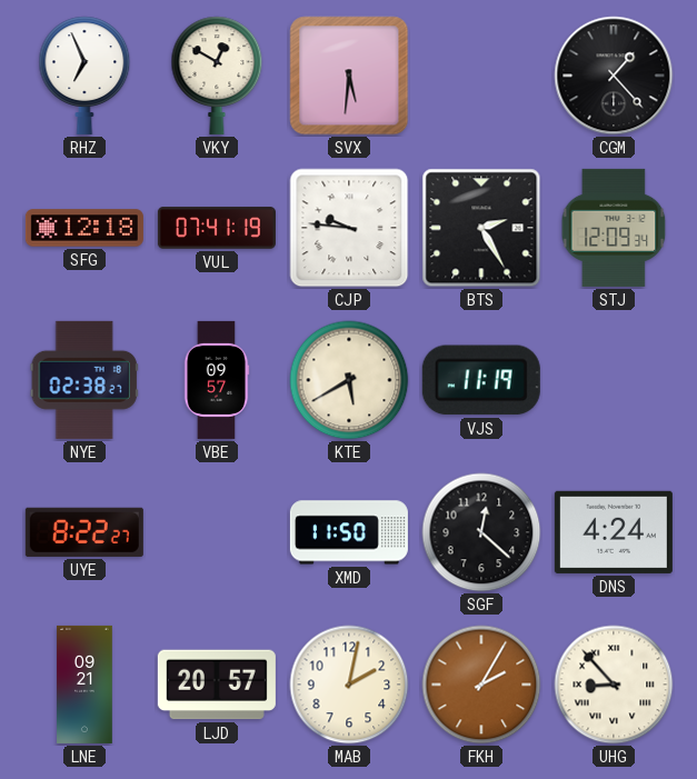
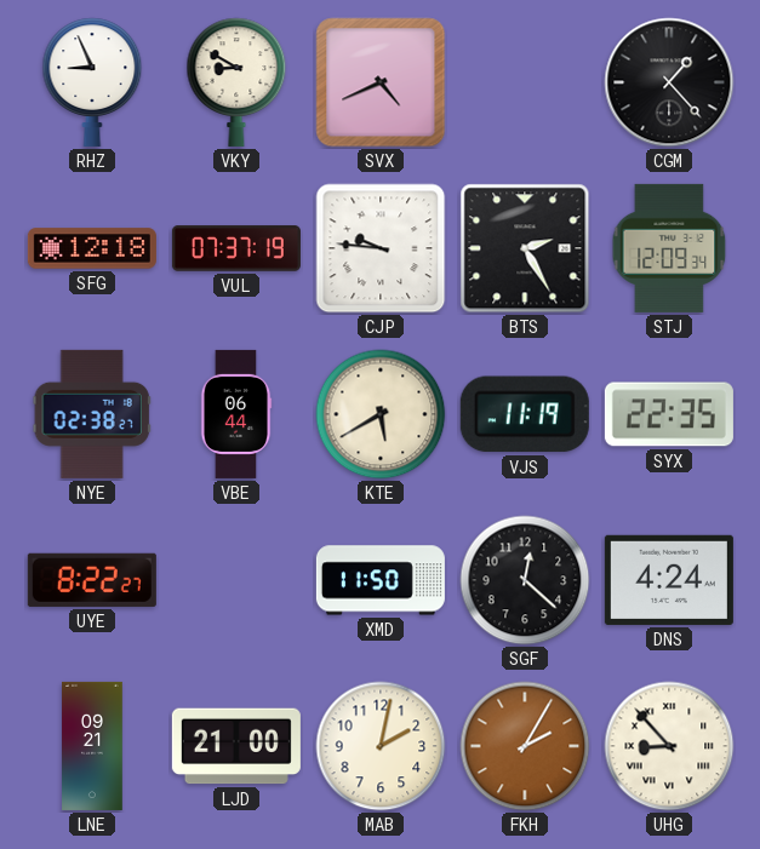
RHZ: 6:56 -> 8:56
VKY: 12:50 -> 8:50
SVX: 5:31 -> 4:41
VUL: 07:41 -> 07:37
VBE: 09:57 -> 06:44
SYX: none -> 22:35
LJD: 20:57 -> 21:00
